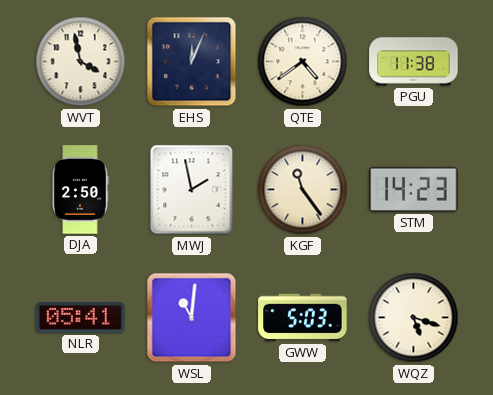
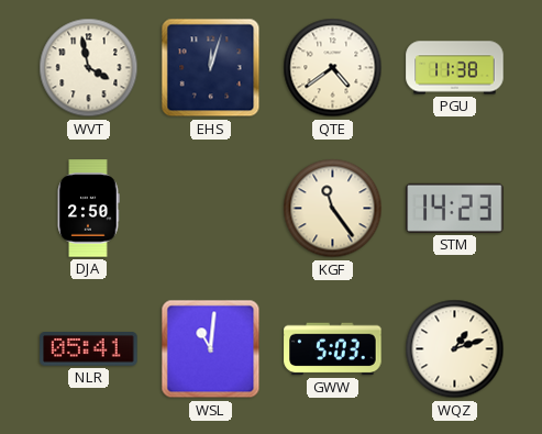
EHS: 12:04 -> 12:03
MWJ: 1:58 -> none
WQZ: 5:18 -> 1:12
